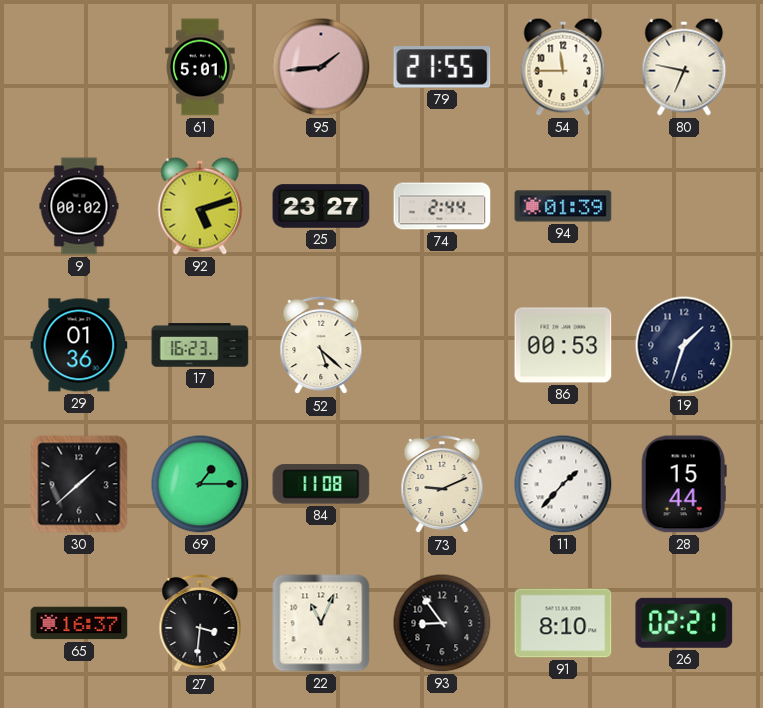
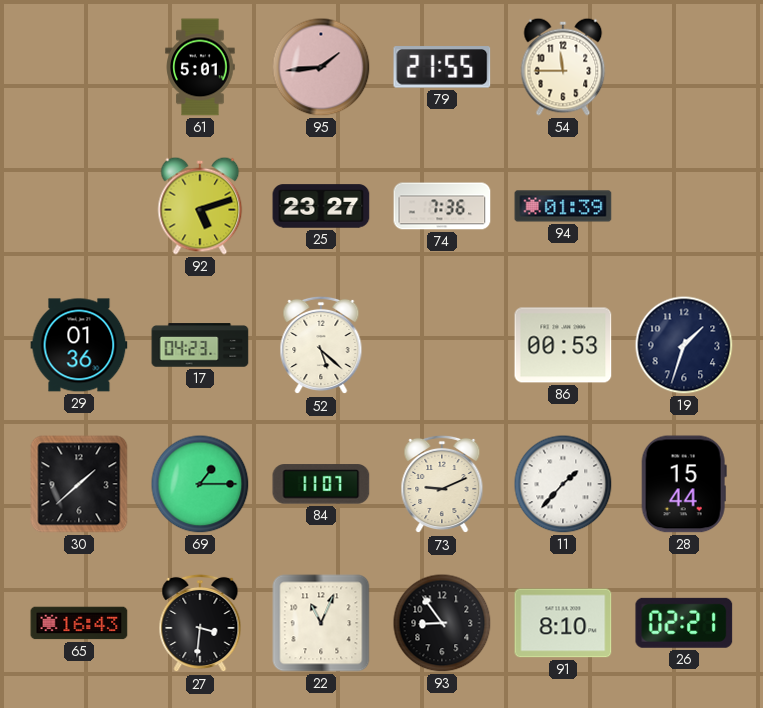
80: 6:47 -> none
9: 00:02 -> none
74: 2:44 -> 7:36
17: 16:23 -> 04:23
84: 11:08 -> 11:07
65: 16:37 -> 16:43
